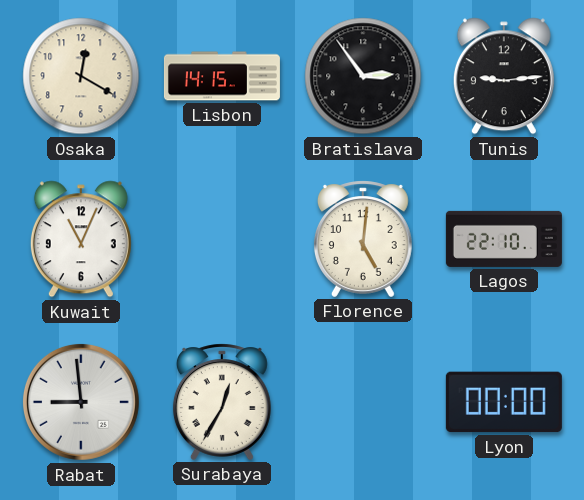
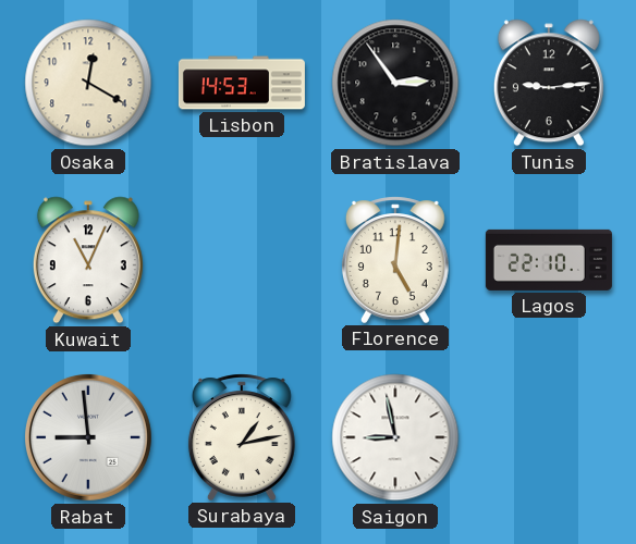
Lisbon: 14:15 -> 14:53
Surabaya: 12:35 -> 1:13
Saigon: none -> 8:58
Lyon: 00:00 -> none
